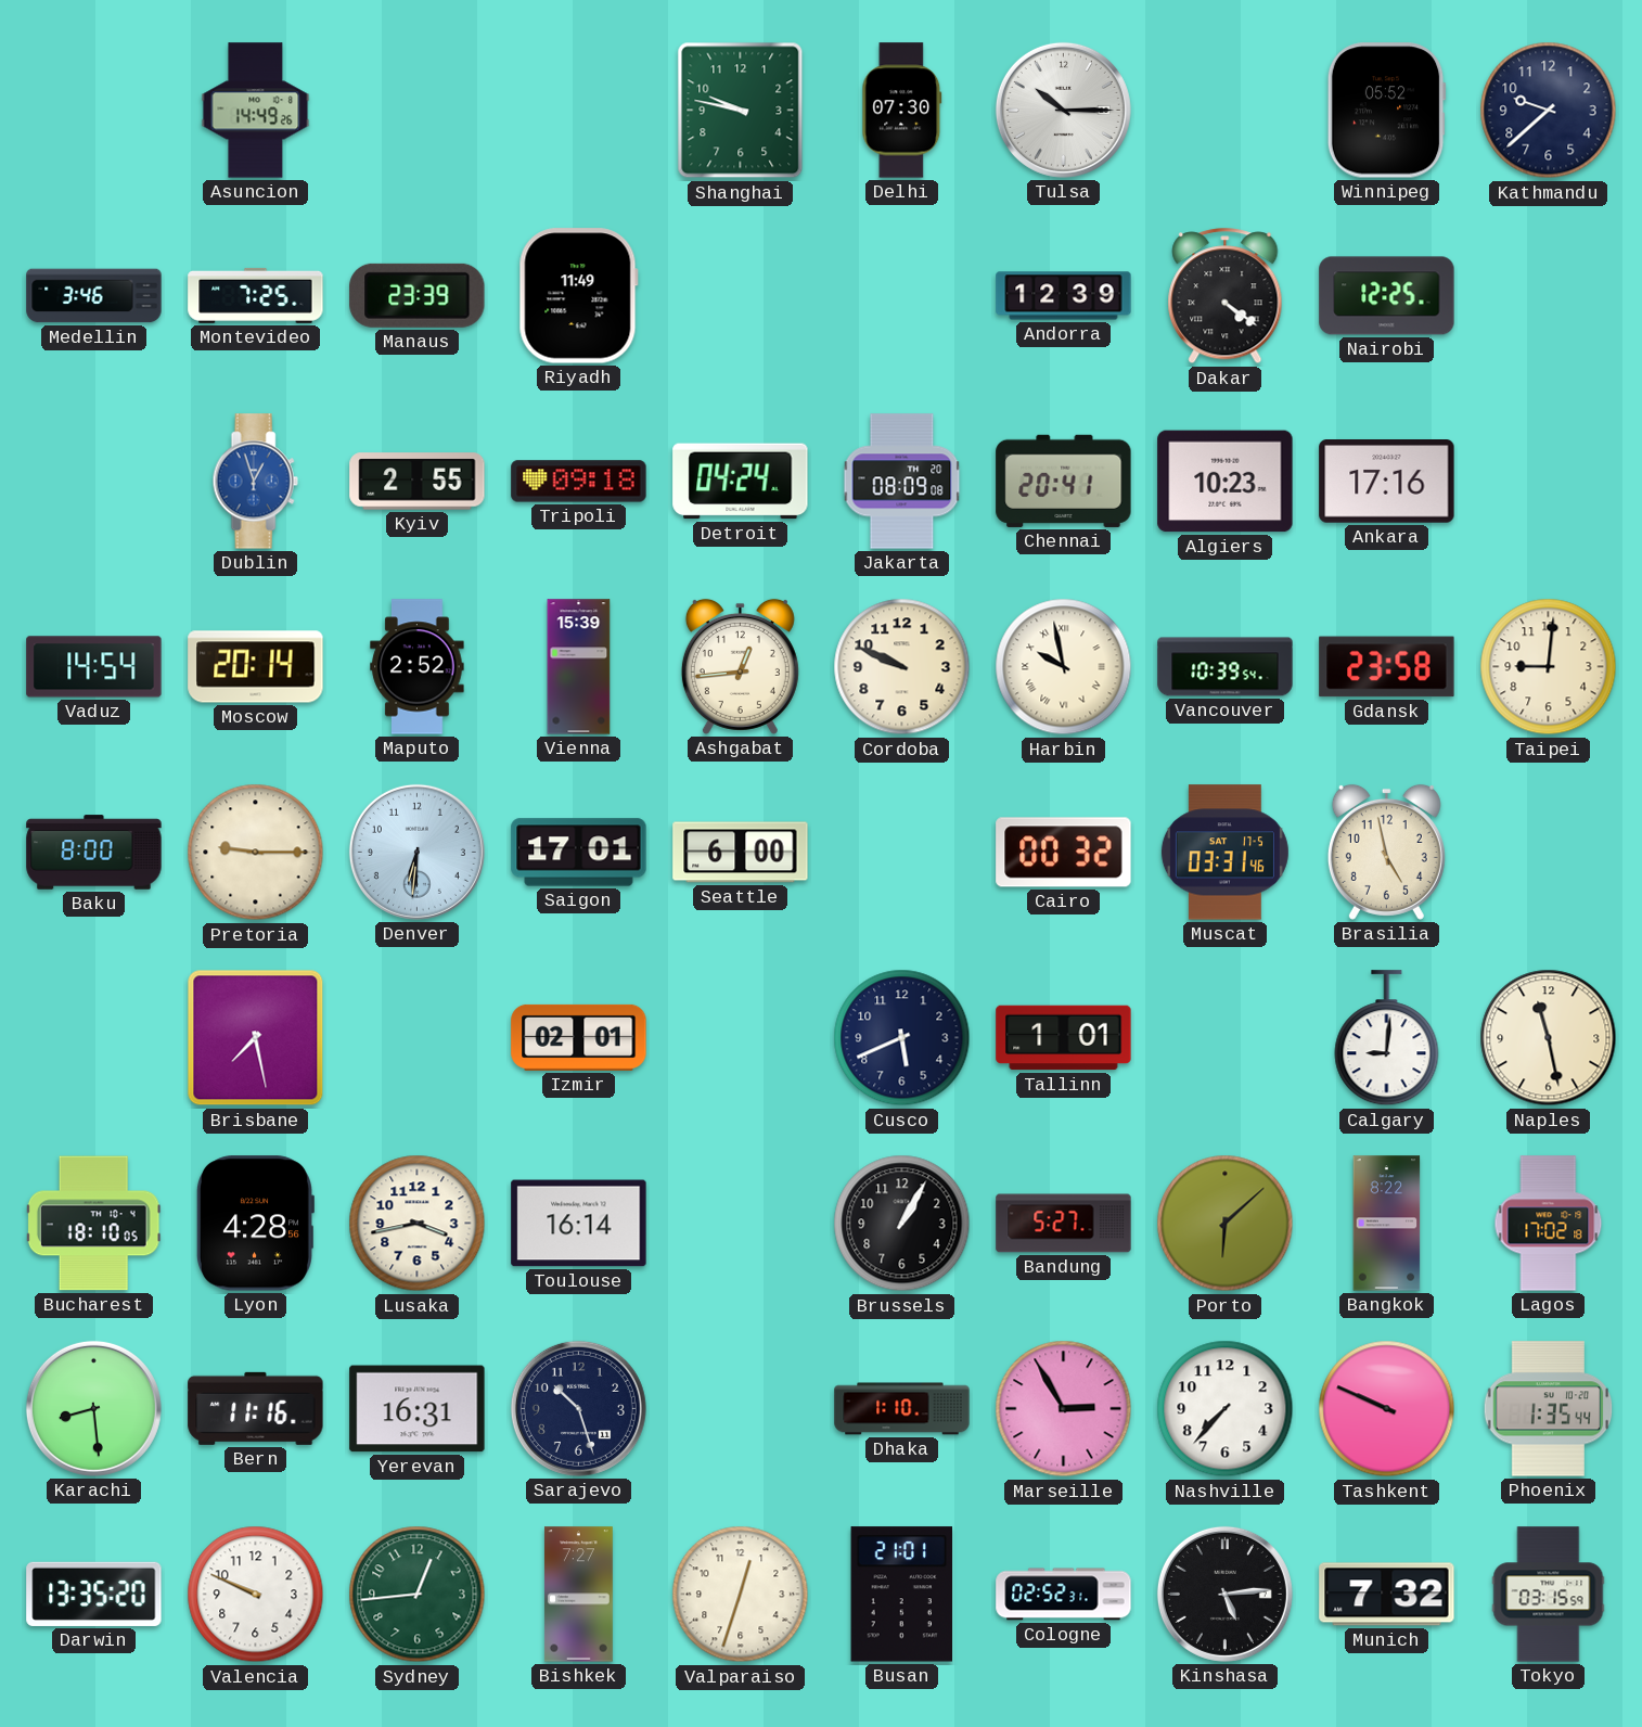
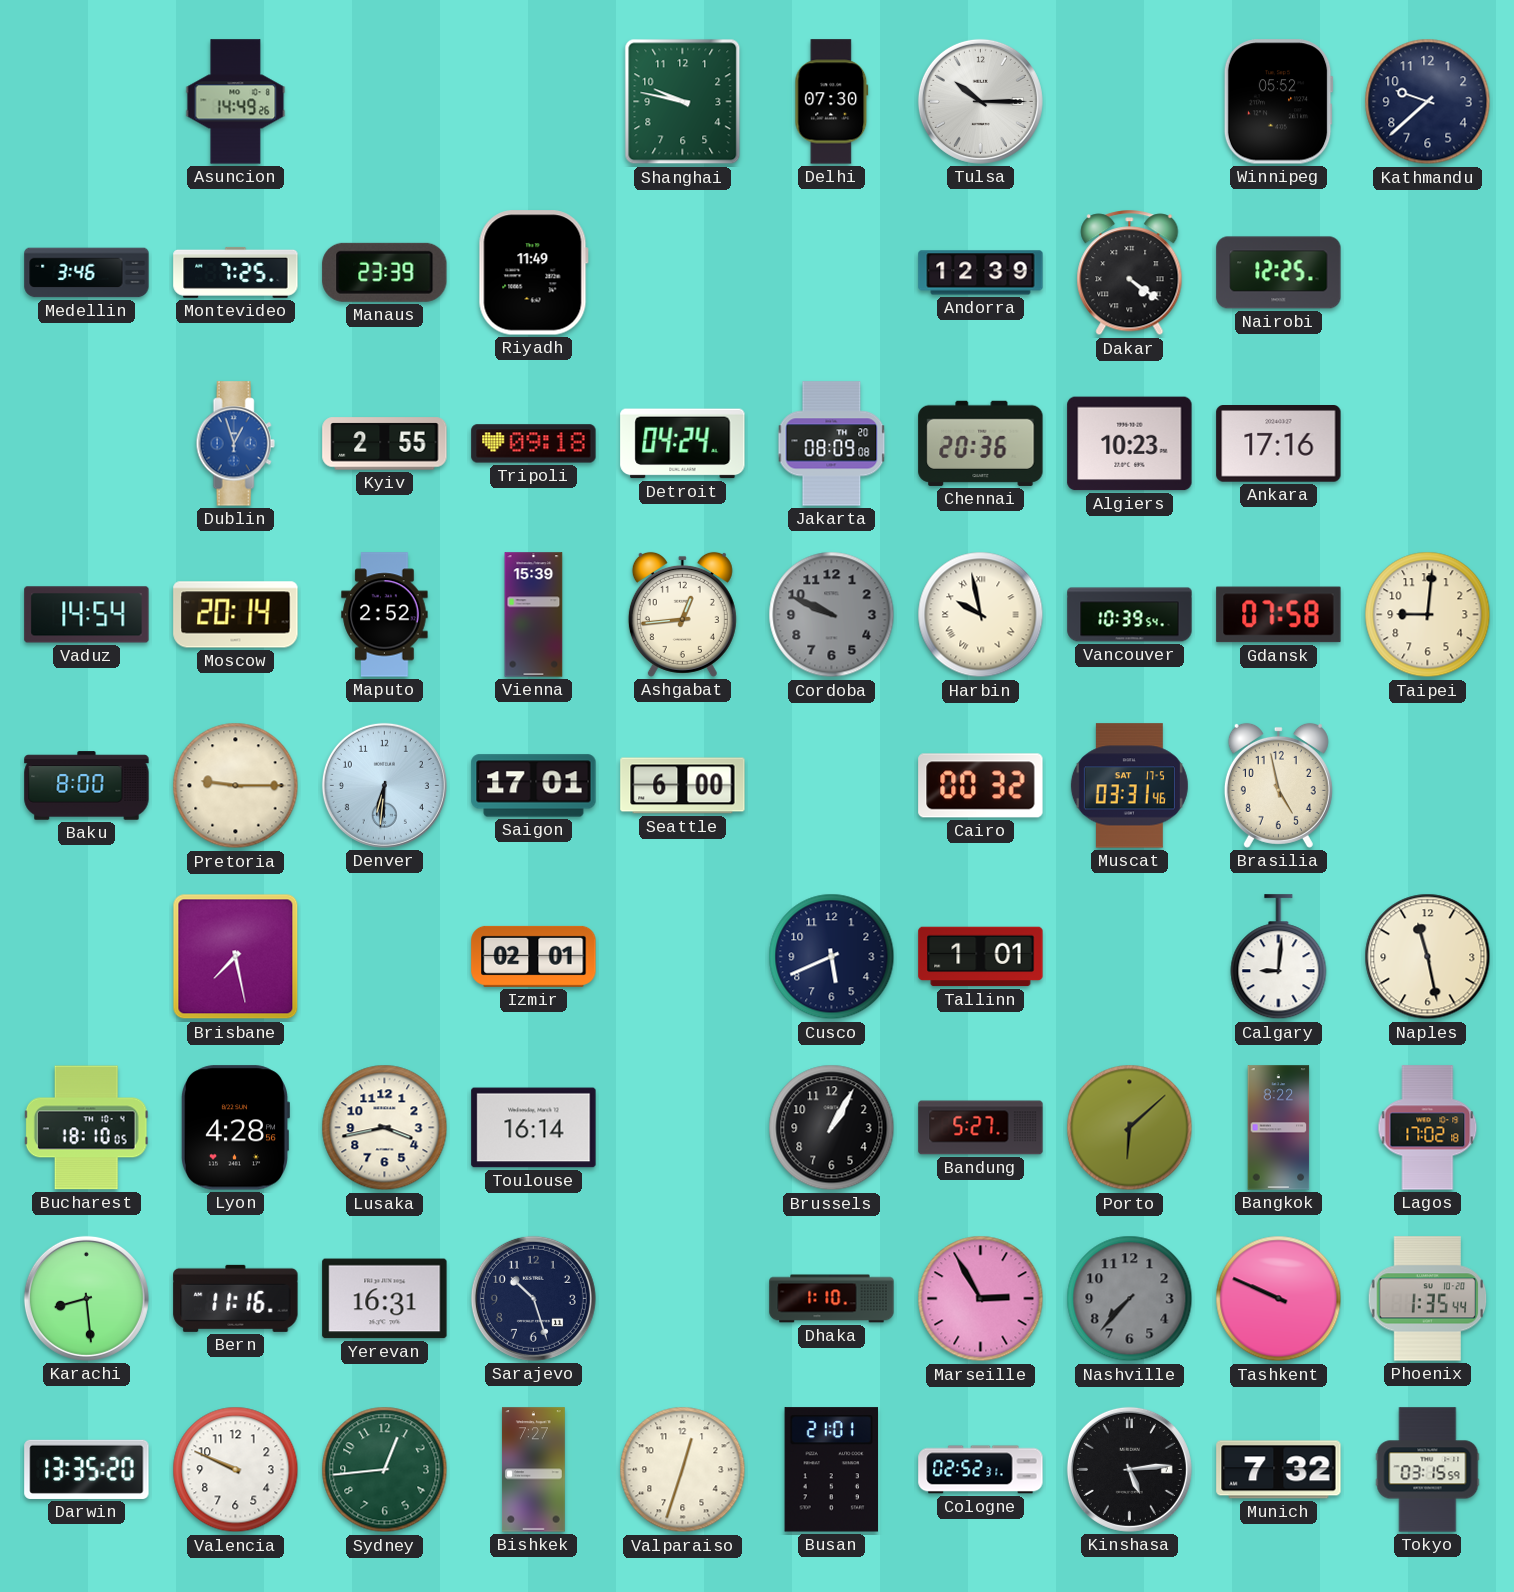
Chennai: 20:41 -> 20:36
Cordoba dial: cream -> grey
Gdansk: 23:58 -> 07:58
Nashville dial: white -> grey
